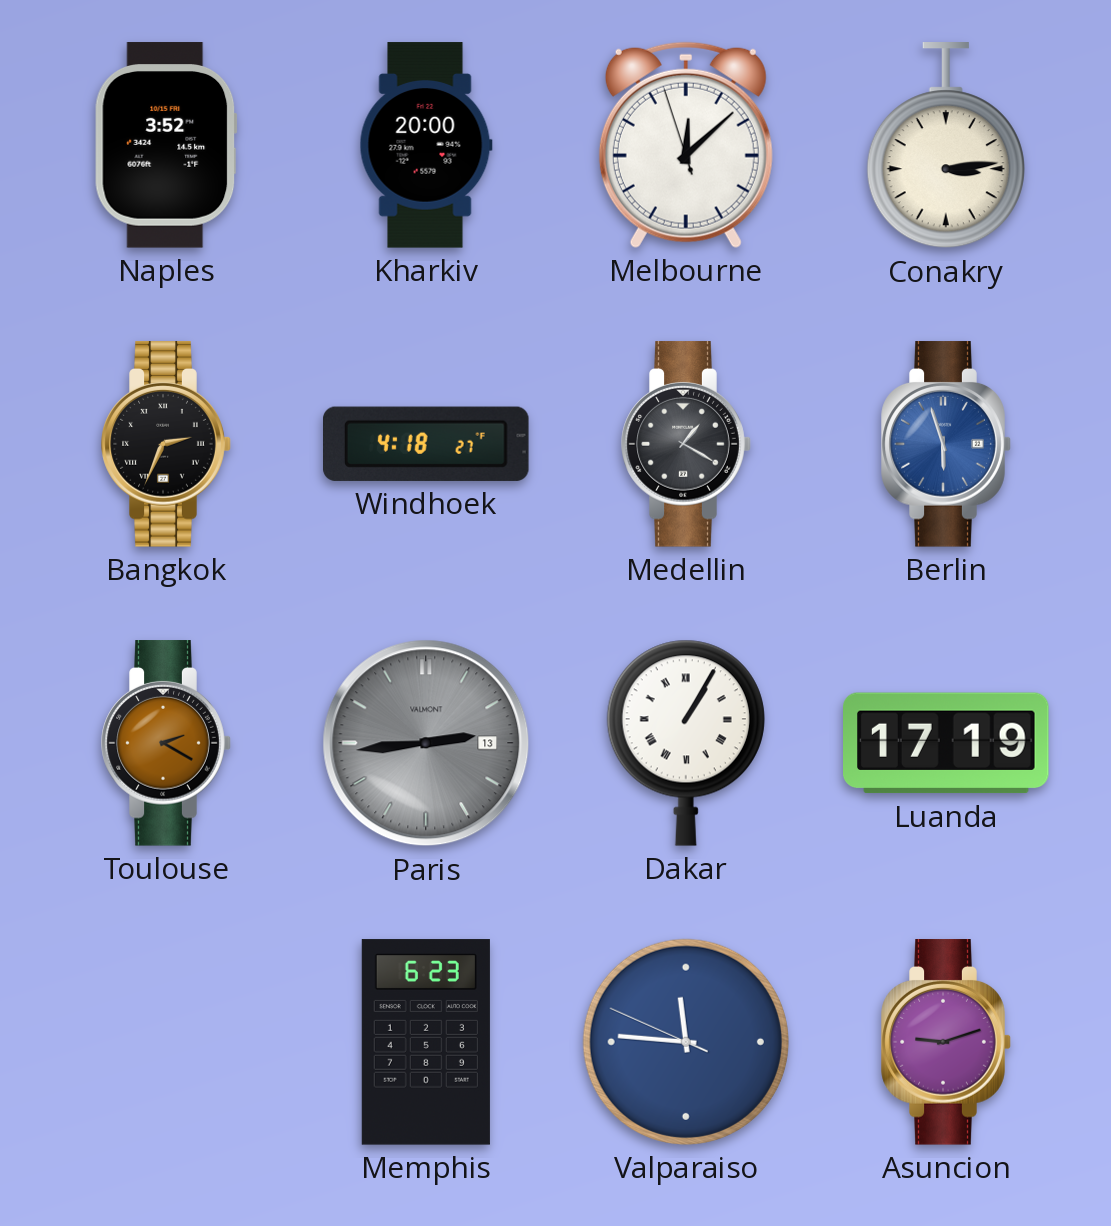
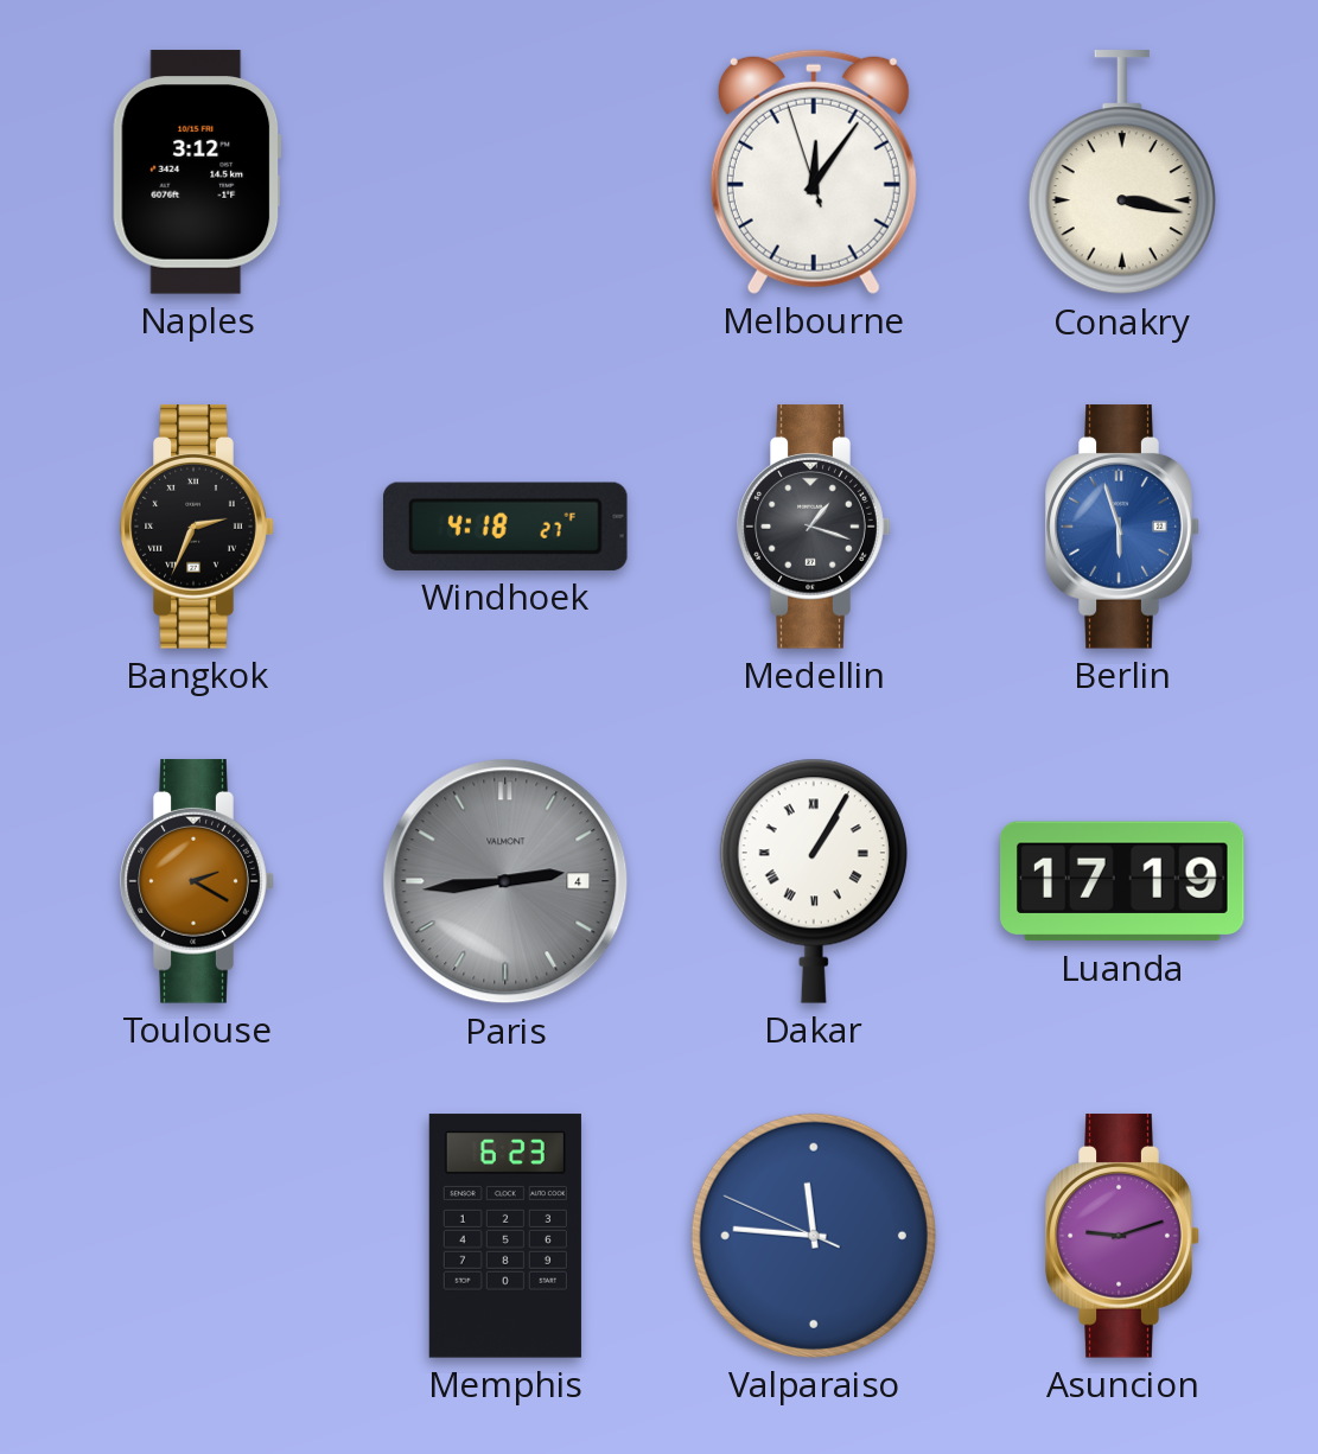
Naples: 3:52 -> 3:12
Kharkiv: 20:00 -> none
Melbourne: 12:07 -> 12:05
Conakry: 3:14 -> 3:17
Medellin: 1:20 -> 1:18
Paris date: 13 -> 4
